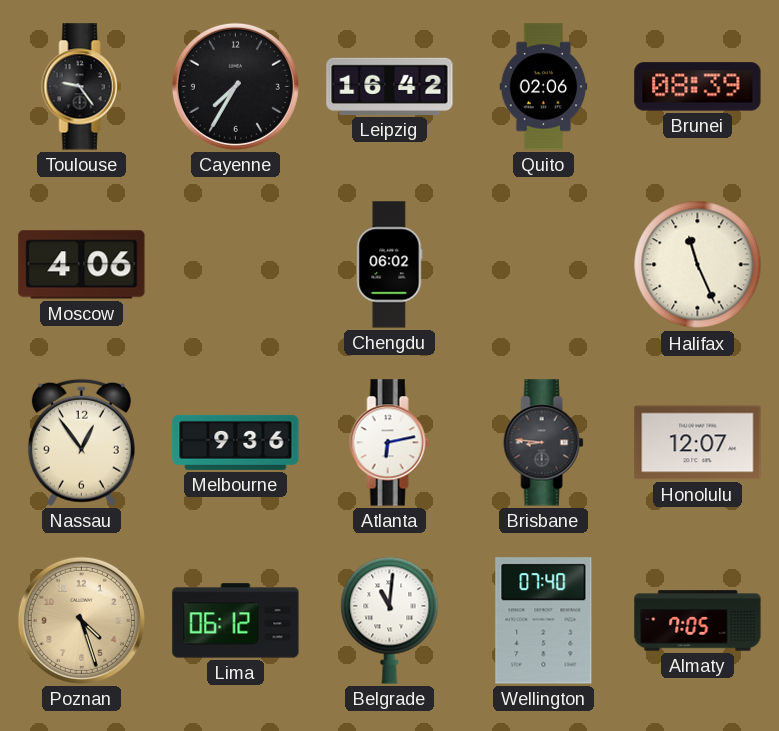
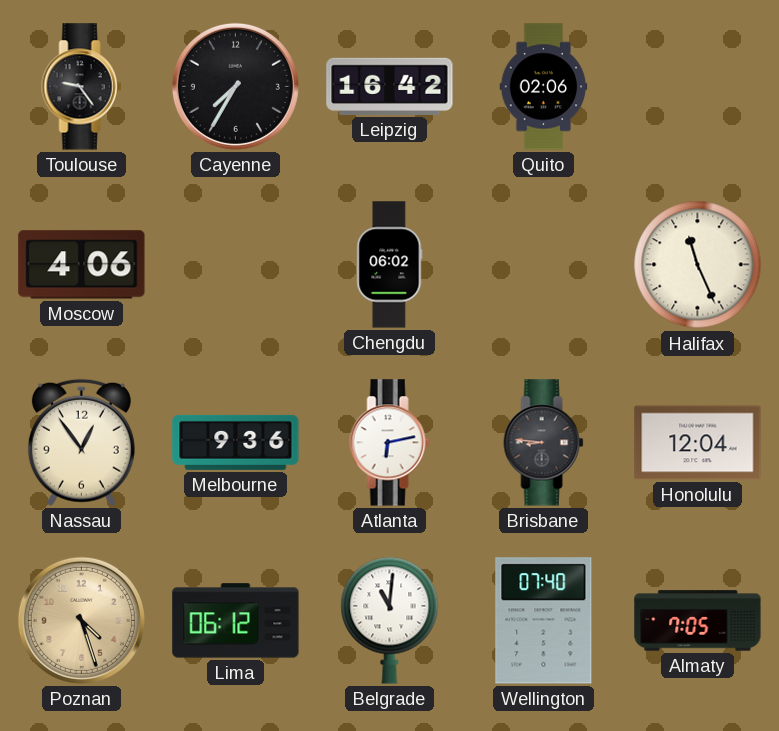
Brunei: 08:39 -> none
Honolulu: 12:07 -> 12:04
